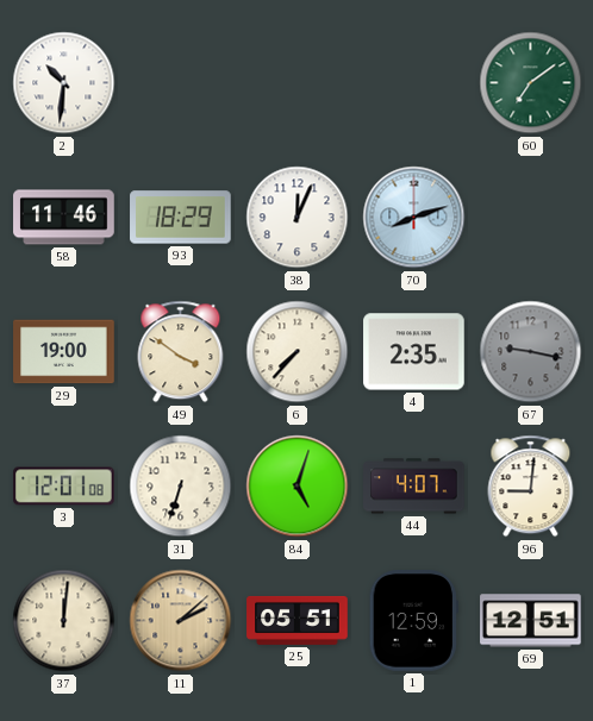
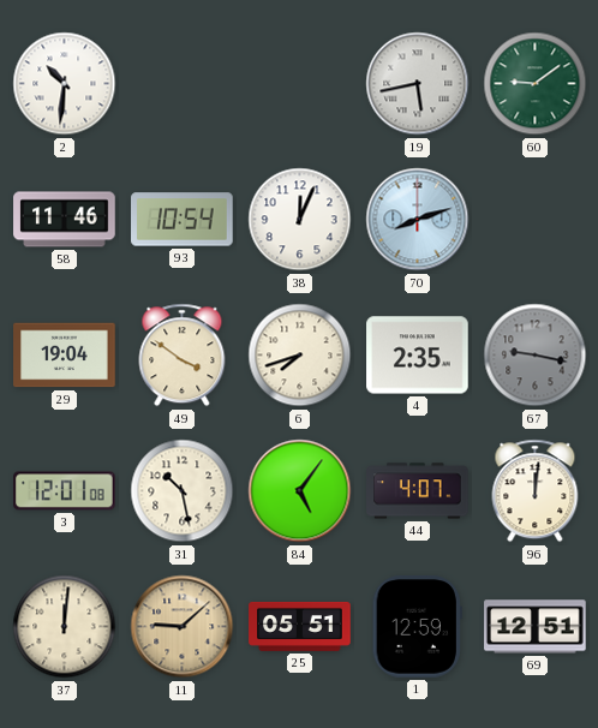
19: none -> 5:43
60: 7:09 -> 9:09
93: 18:29 -> 10:54
29: 19:00 -> 19:04
6: 7:37 -> 7:42
31: 6:33 -> 10:28
84: 5:03 -> 5:06
96: 9:01 -> 12:01
11: 2:08 -> 9:08
